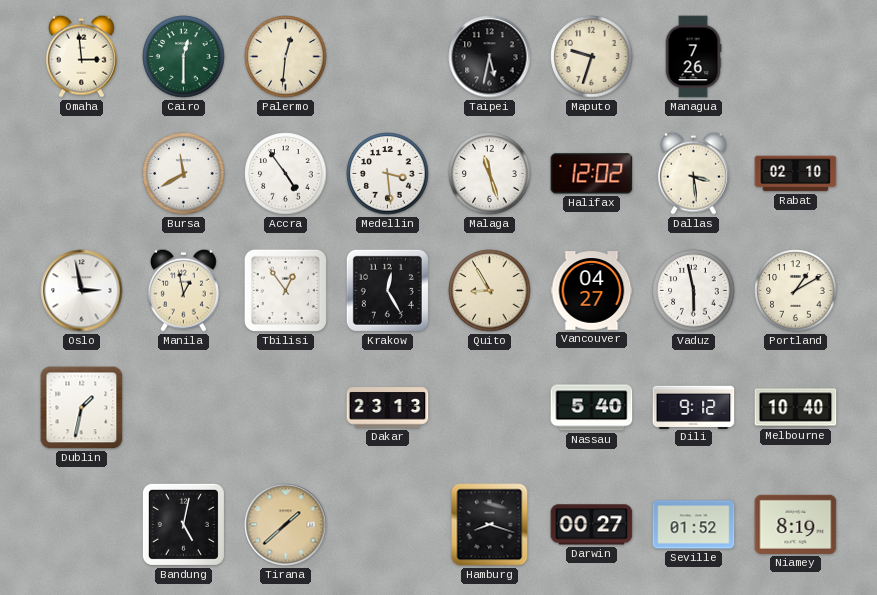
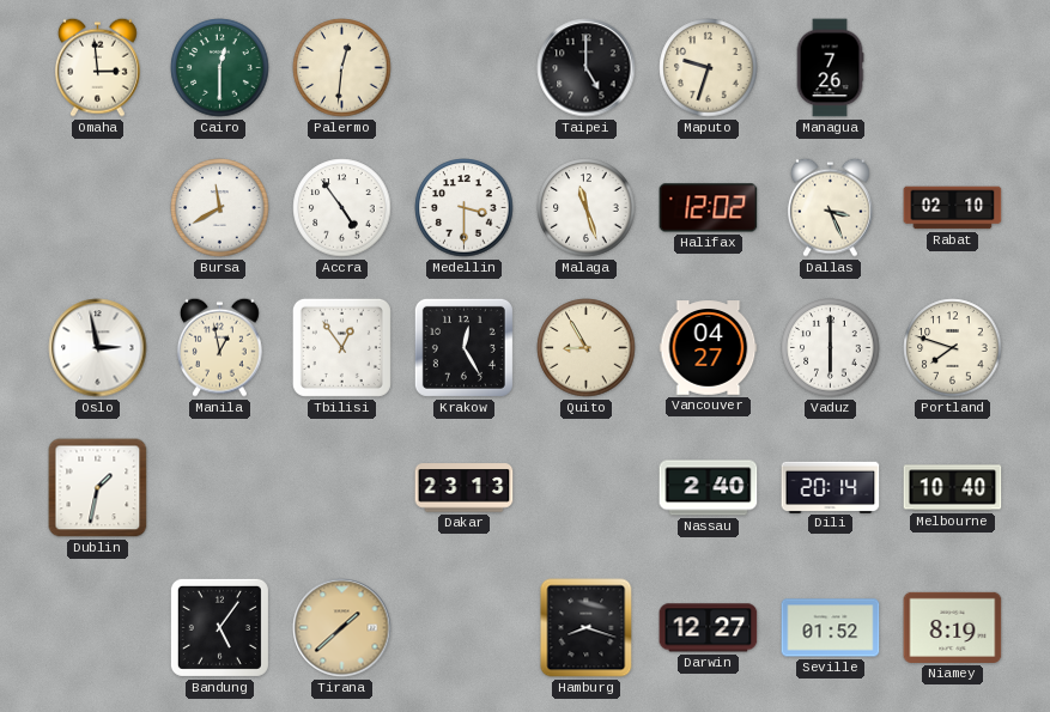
Taipei: 5:32 -> 5:00
Medellin: 3:29 -> 3:30
Dallas: 3:29 -> 3:26
Vaduz: 5:58 -> 6:00
Portland: 1:10 -> 7:48
Nassau: 5:40 -> 2:40
Dili: 9:12 -> 20:14
Bandung: 5:02 -> 5:06
Darwin: 00:27 -> 12:27
